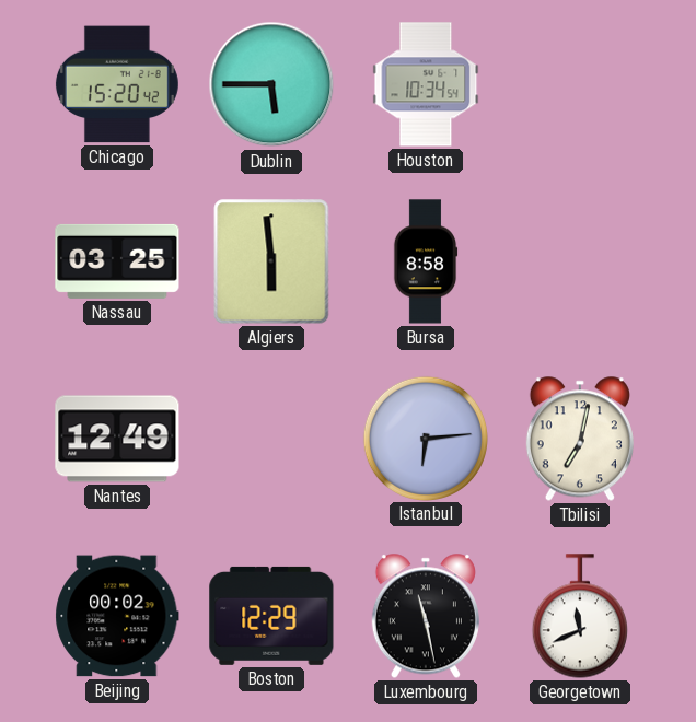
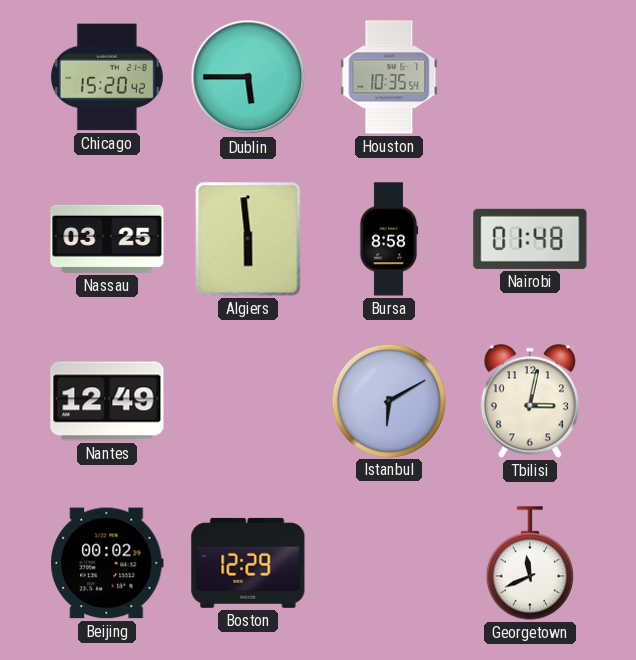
Houston: 10:34 -> 10:35
Nairobi: none -> 01:48
Istanbul: 6:14 -> 6:10
Tbilisi: 7:02 -> 3:02
Luxembourg: 11:28 -> none
